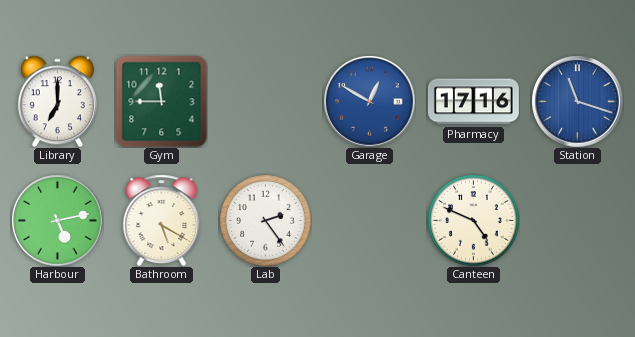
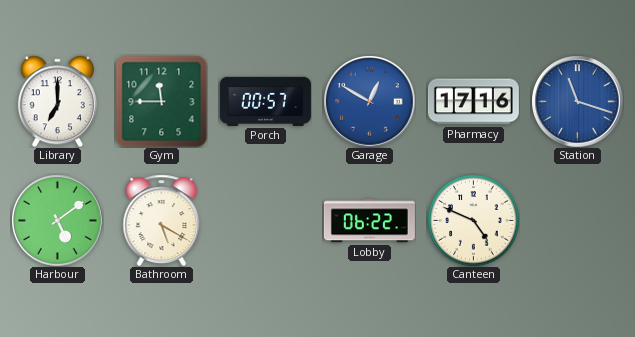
Porch: none -> 00:57
Harbour: 5:13 -> 5:09
Lab: 2:24 -> none
Lobby: none -> 06:22
